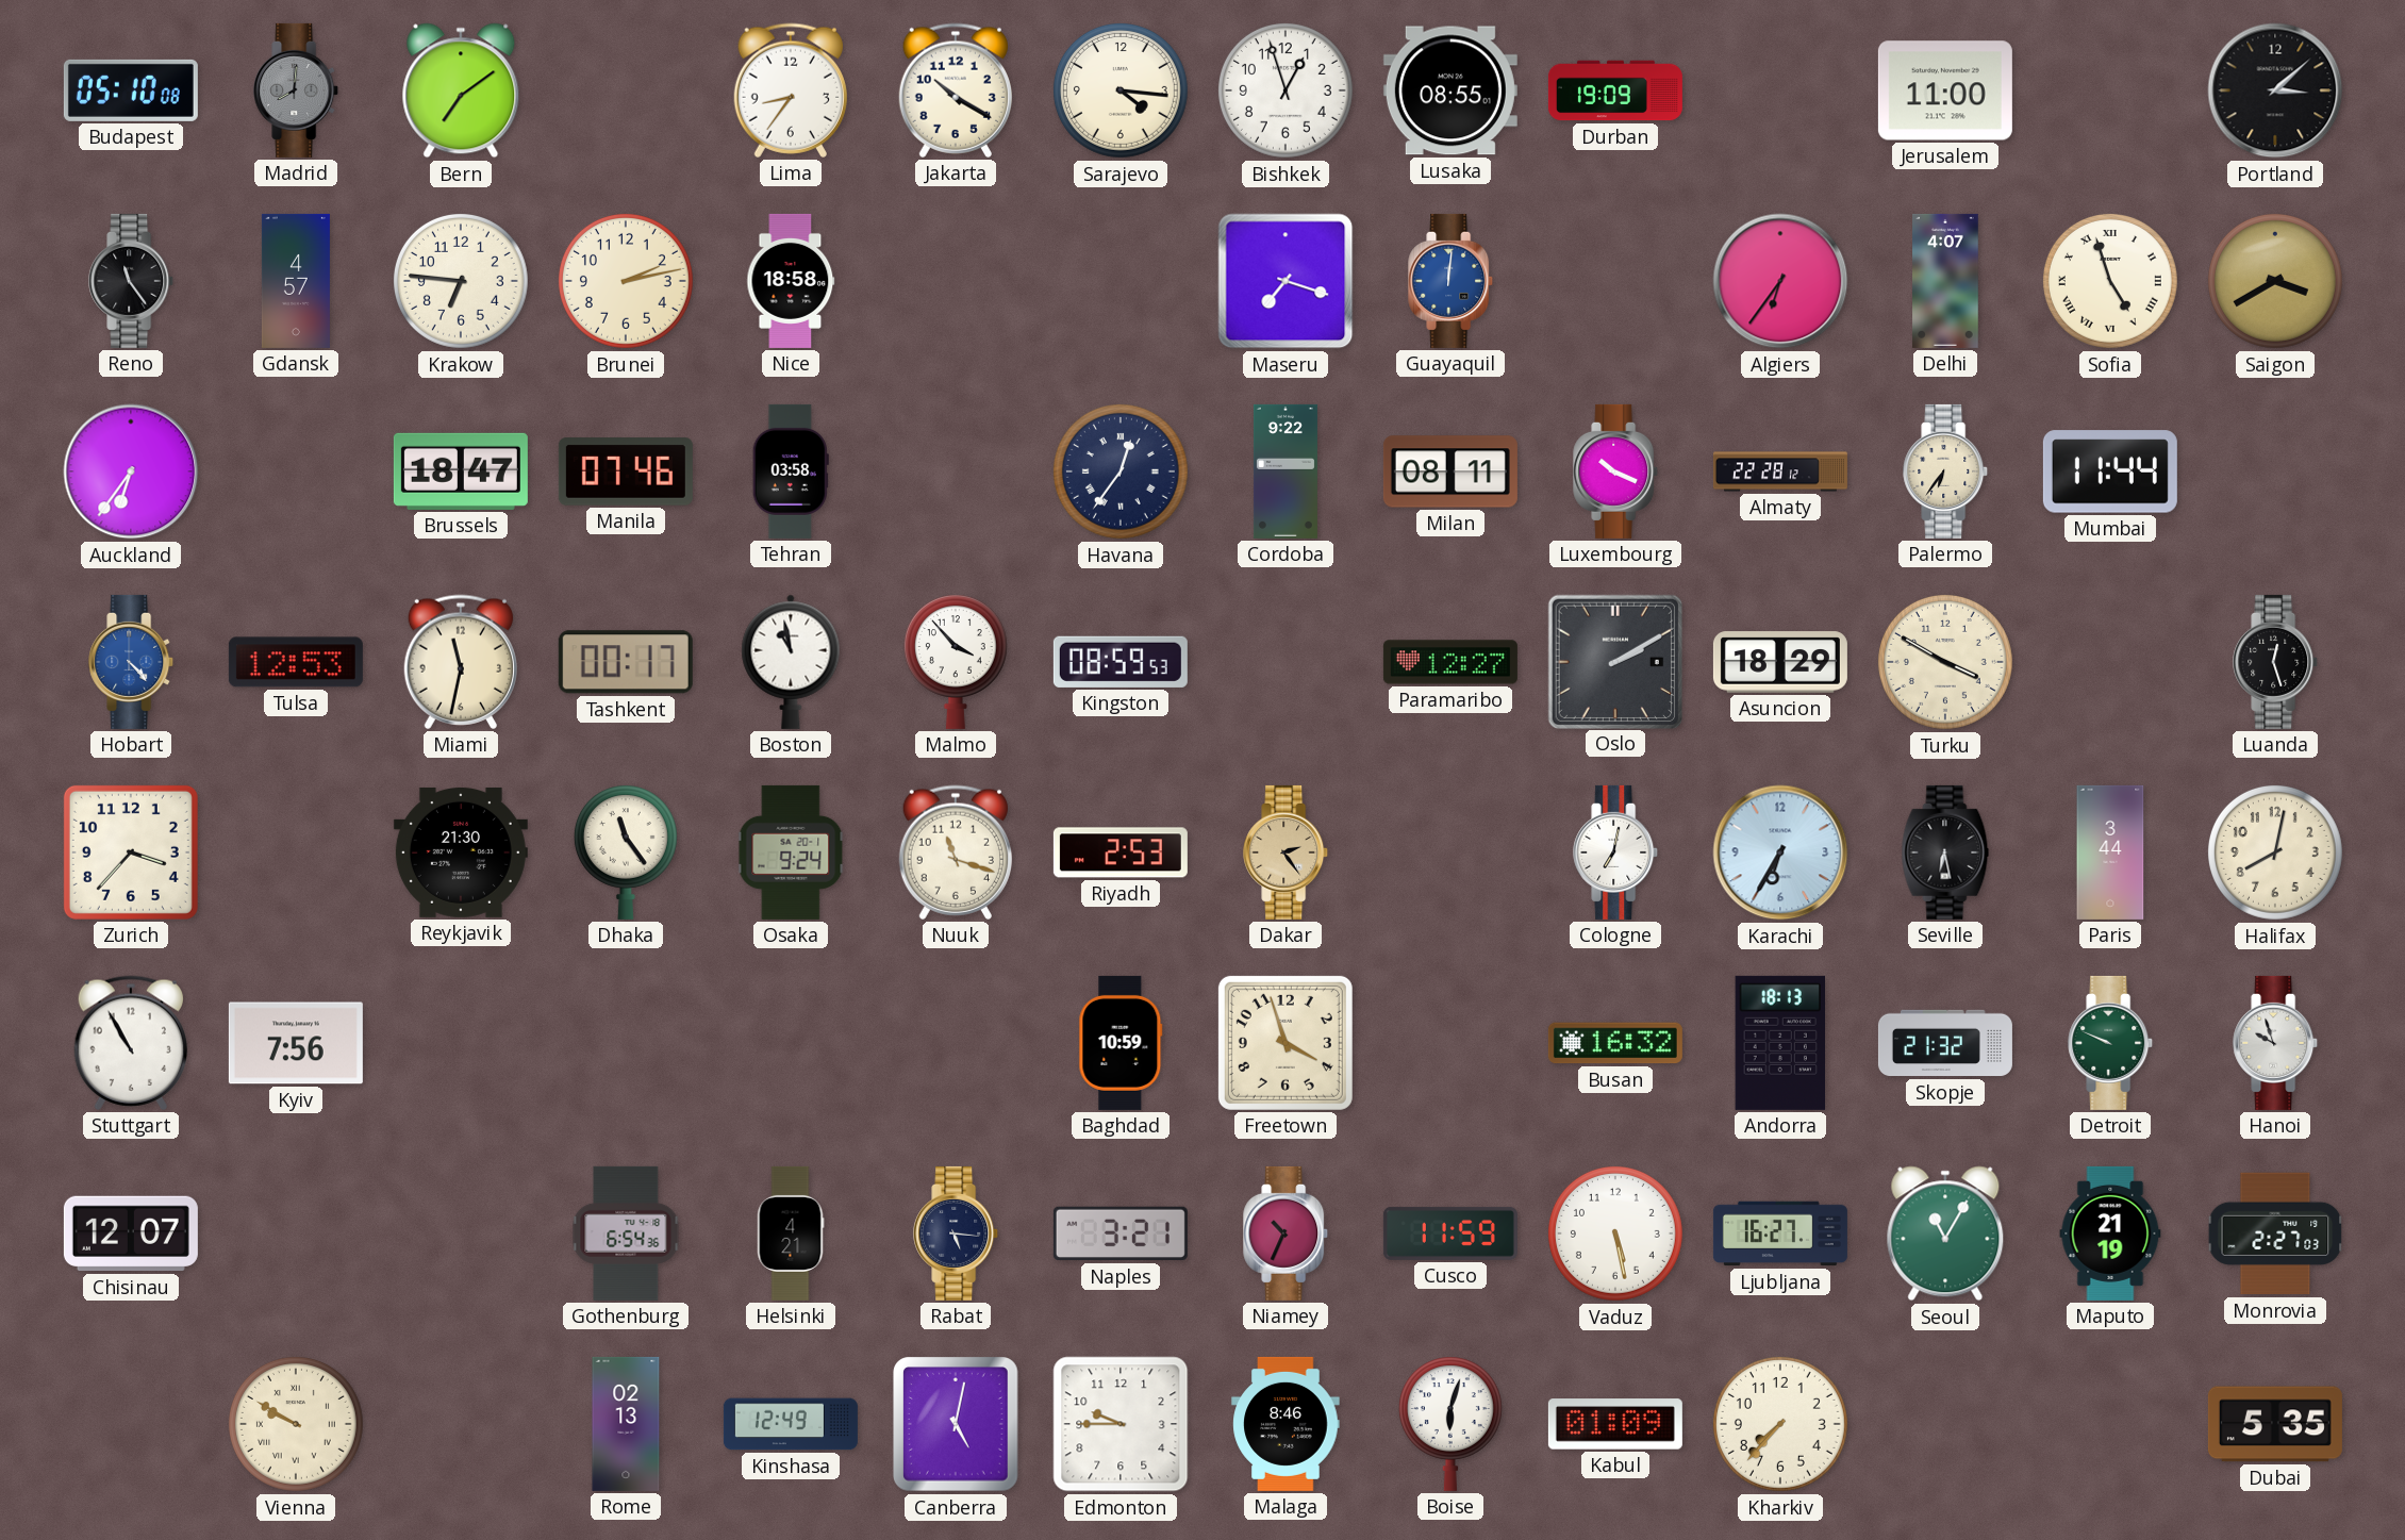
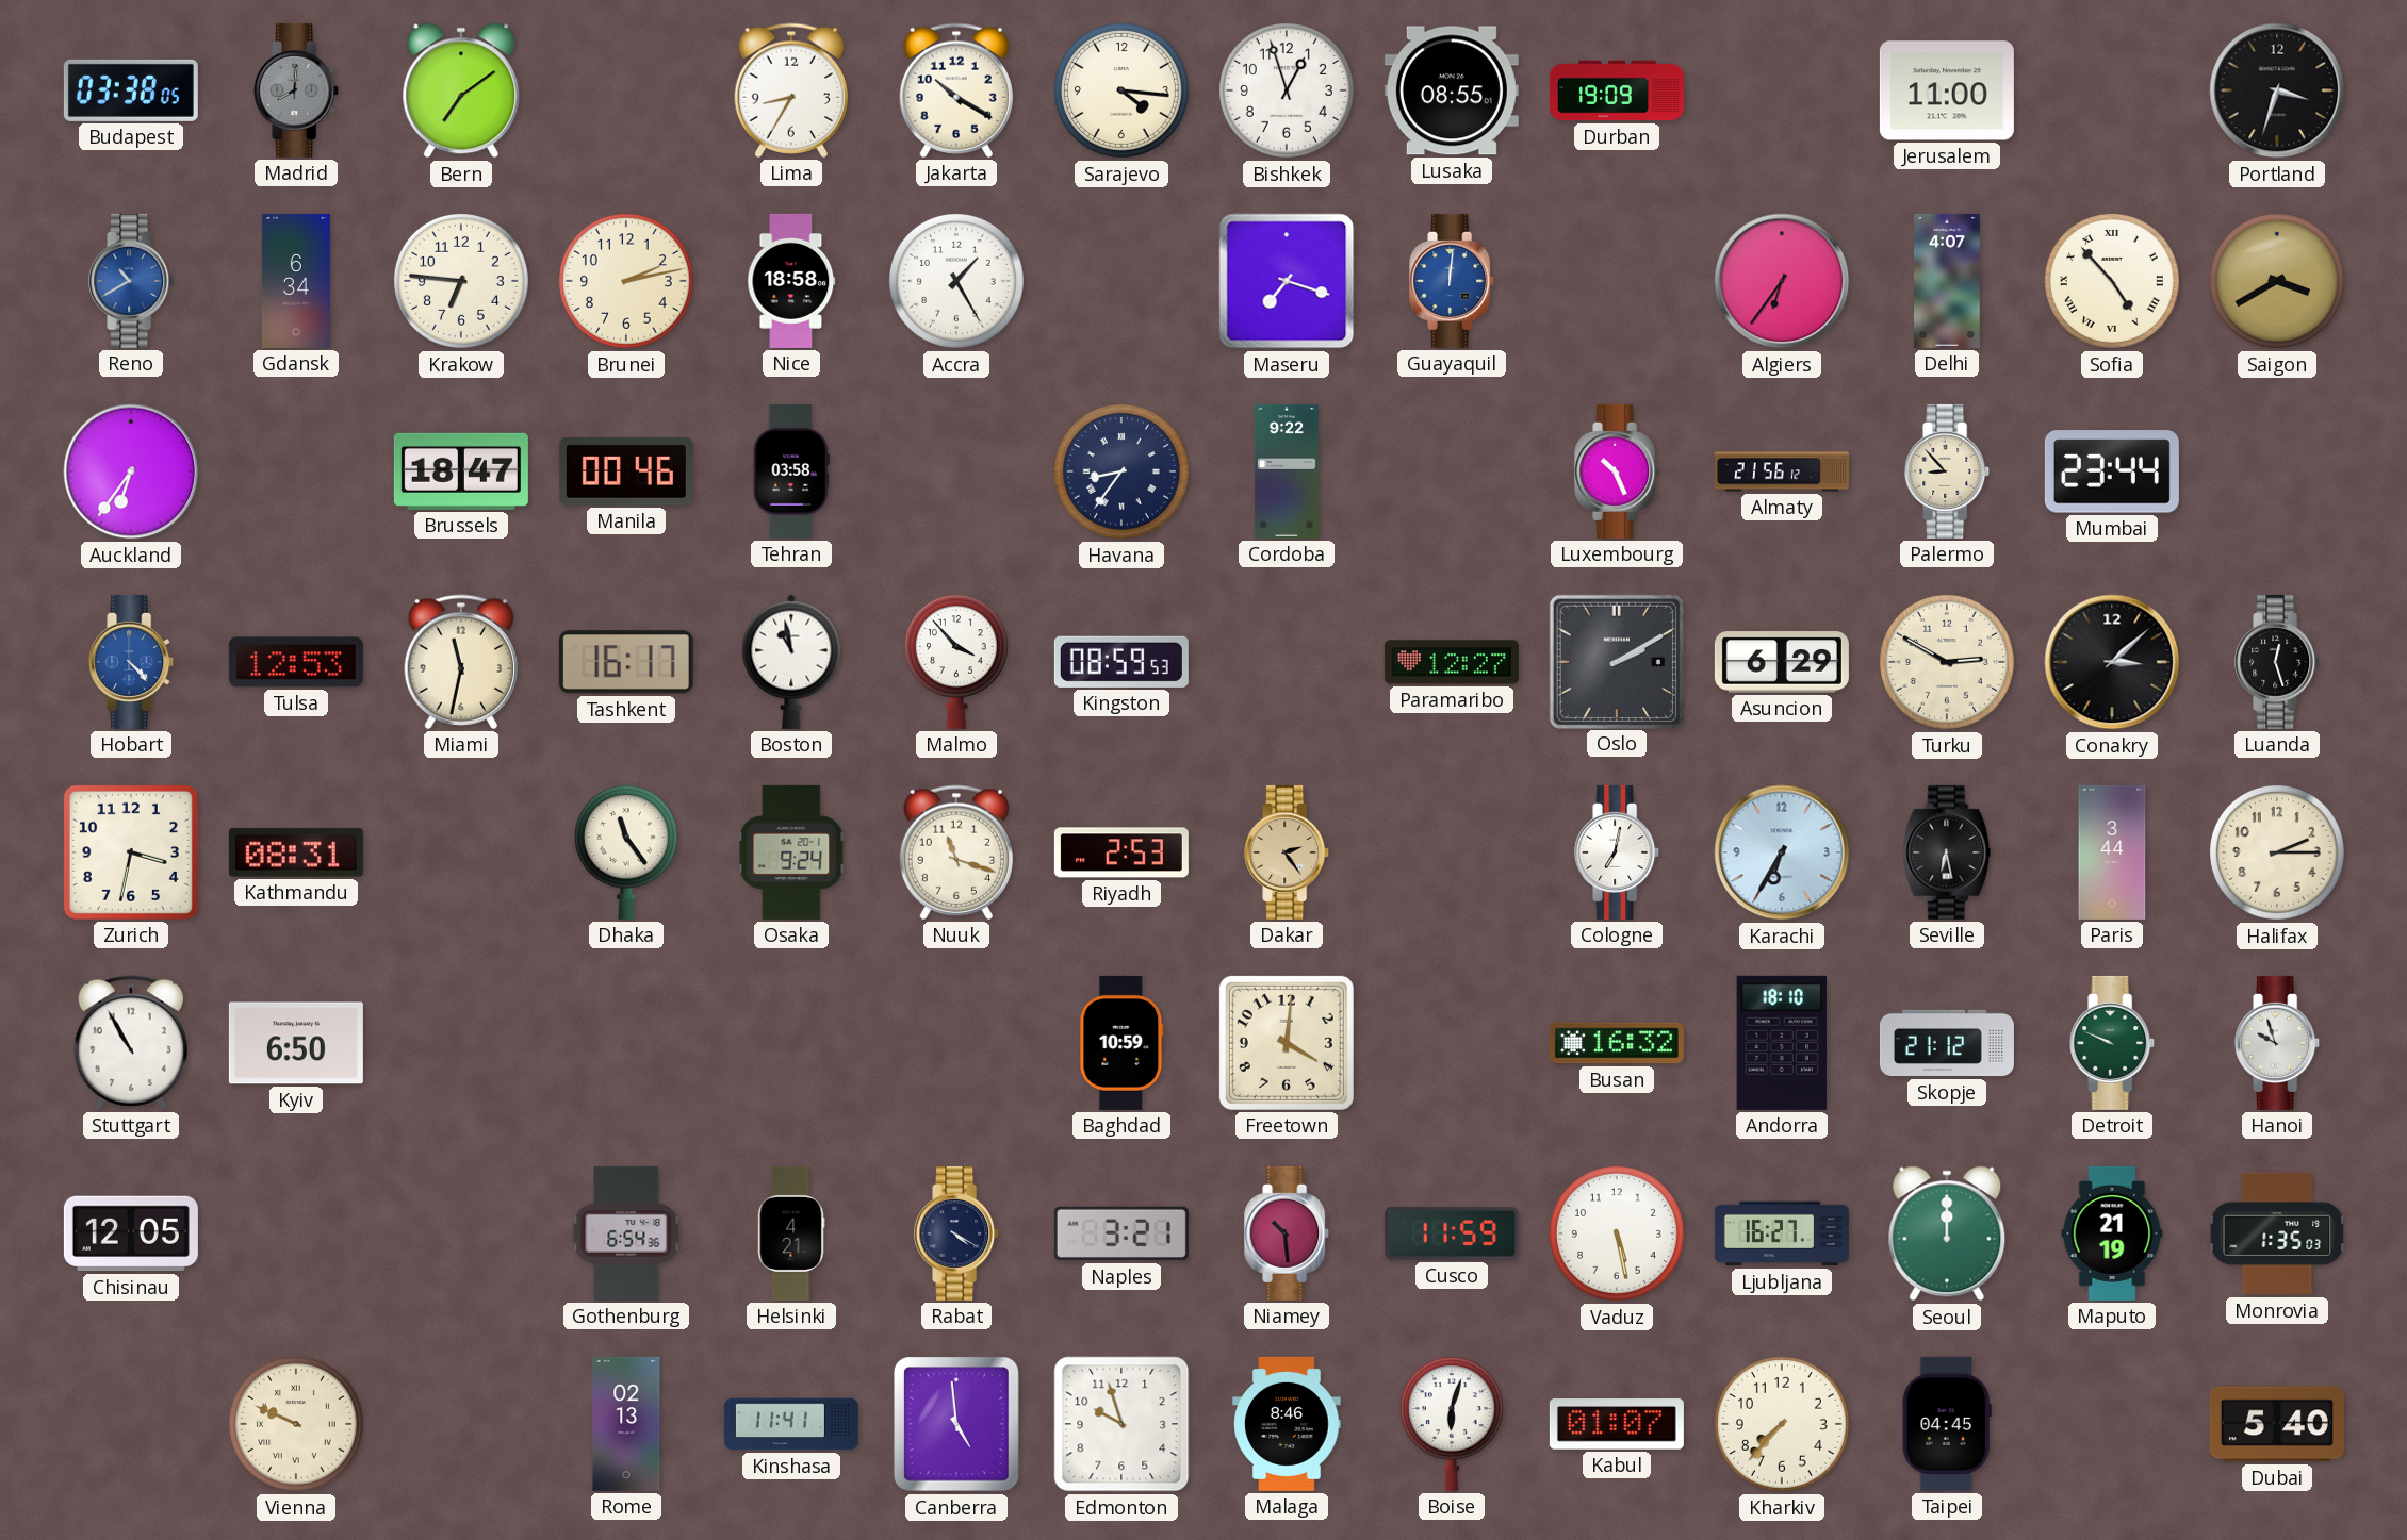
Budapest: 05:10 -> 03:38
Lima: 8:36 -> 8:35
Portland: 3:08 -> 3:33
Reno: 11:24 -> 10:40
Reno dial: black -> blue
Gdansk: 4:57 -> 6:34
Accra: none -> 1:25
Sofia: 4:57 -> 4:53
Manila: 07:46 -> 00:46
Havana: 12:36 -> 8:36
Milan: 08:11 -> none
Luxembourg: 10:19 -> 10:26
Almaty: 22:28 -> 21:56
Palermo: 6:36 -> 8:53
Mumbai: 11:44 -> 23:44
Tashkent: 00:17 -> 16:17
Asuncion: 18:29 -> 6:29
Turku: 3:50 -> 2:50
Conakry: none -> 3:08
Zurich: 3:37 -> 3:32
Kathmandu: none -> 08:31
Reykjavik: 21:30 -> none
Halifax: 8:02 -> 2:15
Kyiv: 7:56 -> 6:50
Freetown: 3:57 -> 4:01
Andorra: 18:13 -> 18:10
Skopje: 21:32 -> 21:12
Chisinau: 12:07 -> 12:05
Rabat: 5:16 -> 4:20
Niamey: 10:34 -> 10:29
Seoul: 11:05 -> 12:00
Monrovia: 2:27 -> 1:35
Vienna: 9:50 -> 9:49
Kinshasa: 12:49 -> 11:41
Canberra: 5:02 -> 4:59
Edmonton: 9:45 -> 9:57
Kabul: 01:09 -> 01:07
Taipei: none -> 04:45
Dubai: 5:35 -> 5:40
